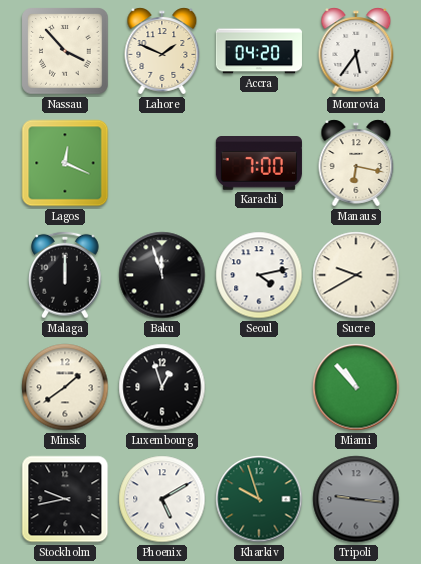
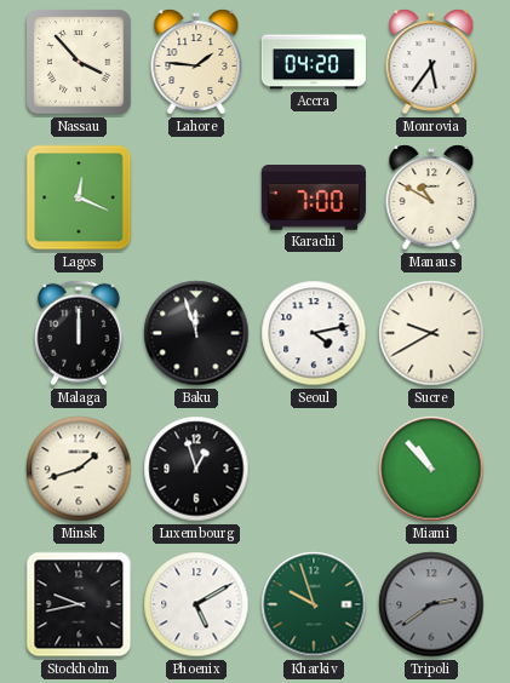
Lahore: 1:49 -> 1:46
Manaus: 6:17 -> 10:50
Minsk: 1:39 -> 1:42
Tripoli: 9:16 -> 2:39
